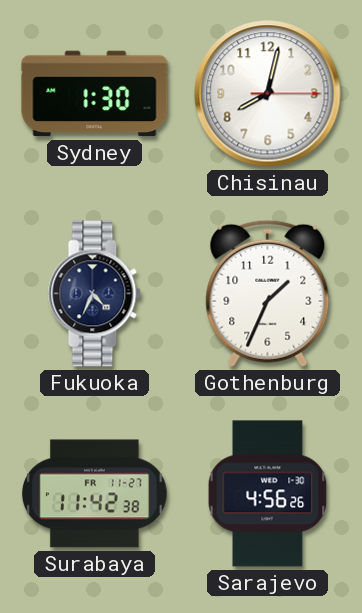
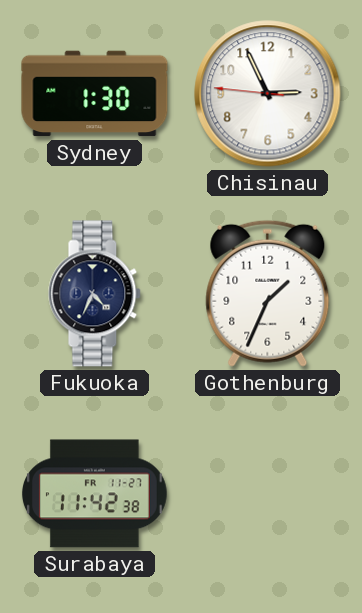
Chisinau: 8:02 -> 2:55
Sarajevo: 4:56 -> none
